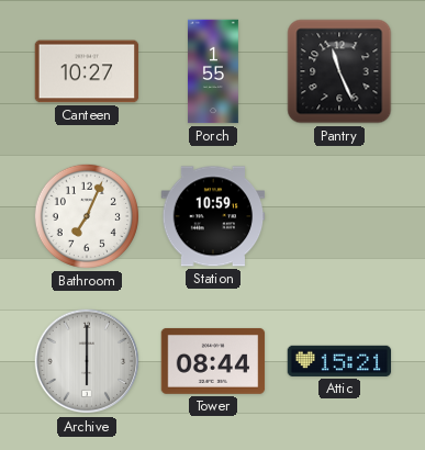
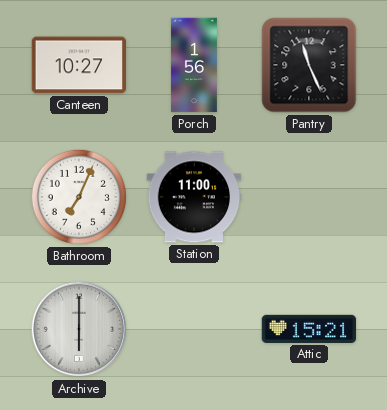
Porch: 1:55 -> 1:56
Station: 10:59 -> 11:00
Tower: 08:44 -> none
